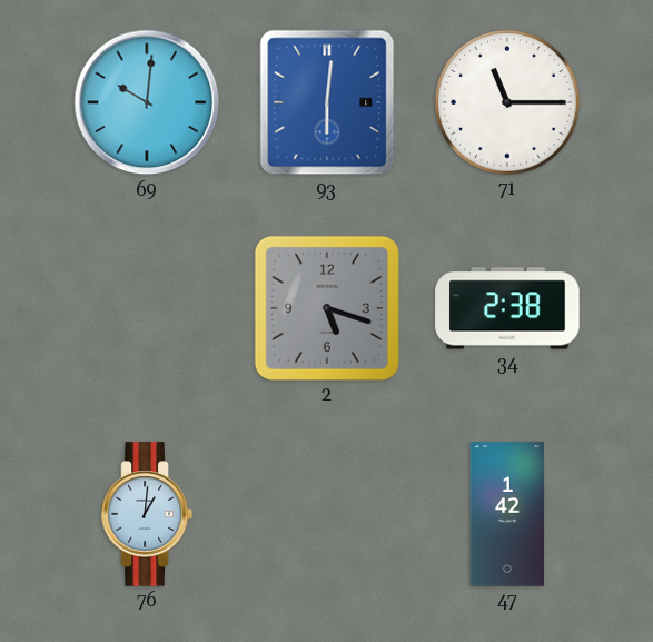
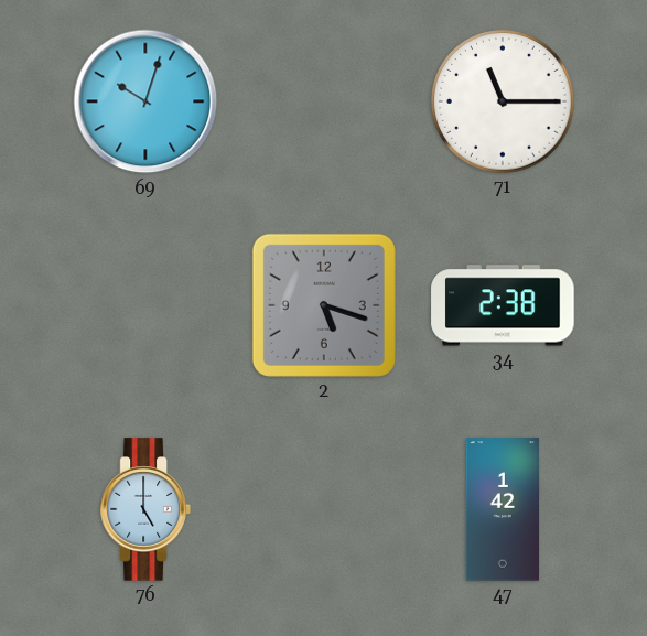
69: 10:01 -> 10:03
93: 6:01 -> none
76: 1:01 -> 5:00
